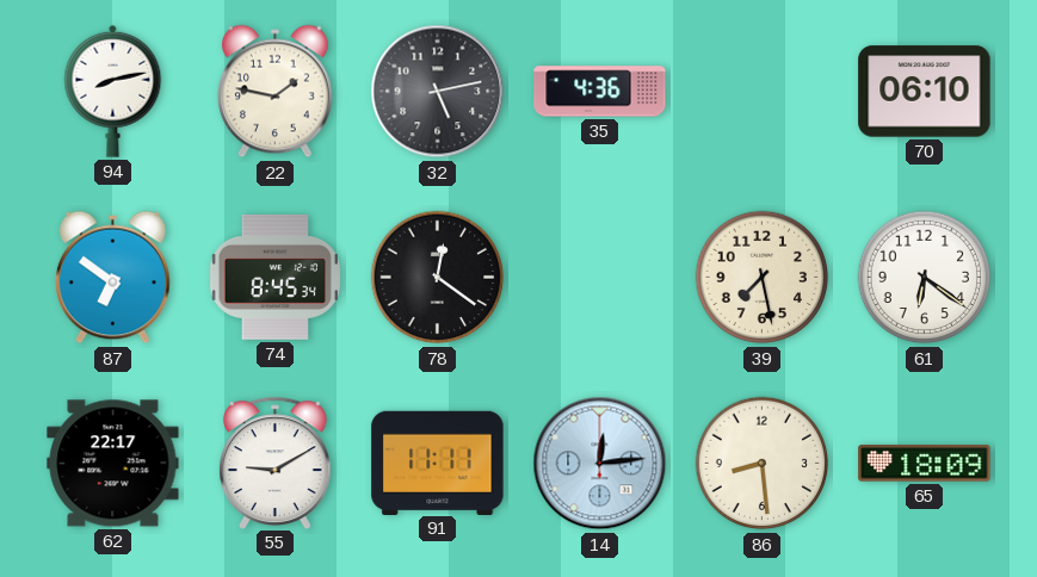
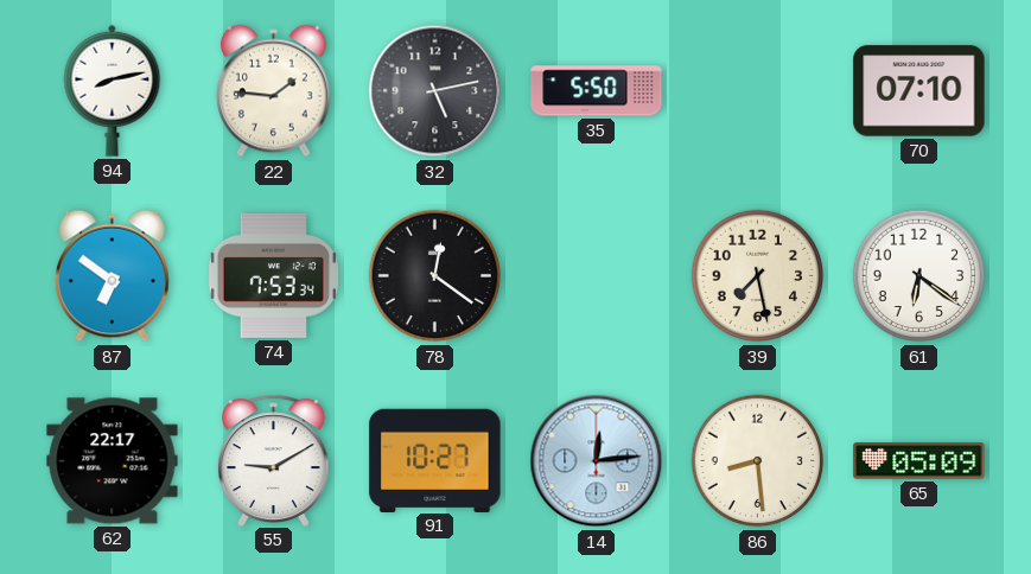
22: 1:47 -> 1:46
35: 4:36 -> 5:50
70: 06:10 -> 07:10
74: 8:45 -> 7:53
91: 11:11 -> 10:27
65: 18:09 -> 05:09
